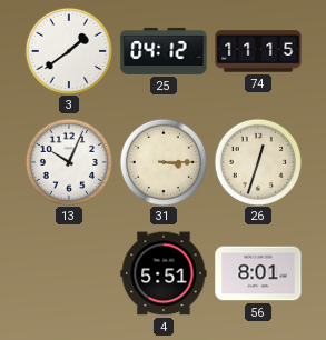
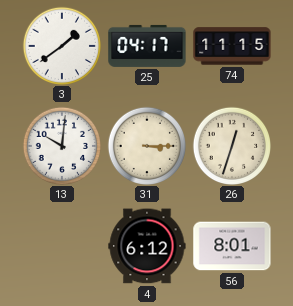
25: 04:12 -> 04:17
13: 10:04 -> 10:01
4: 5:51 -> 6:12
